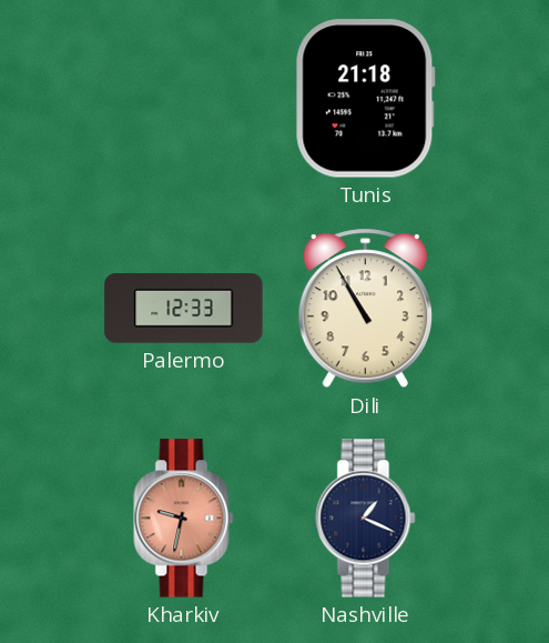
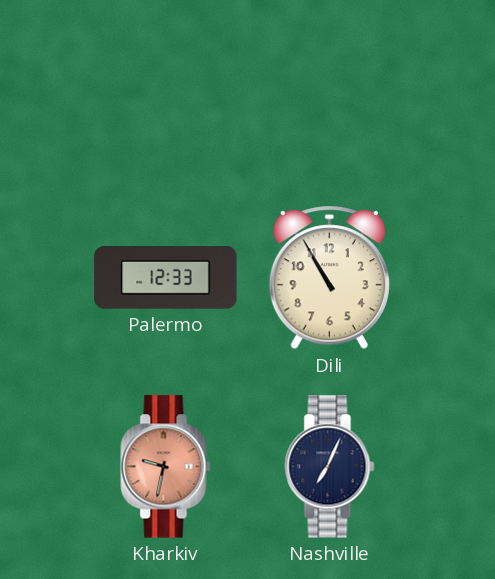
Tunis: 21:18 -> none
Nashville: 1:19 -> 7:04
